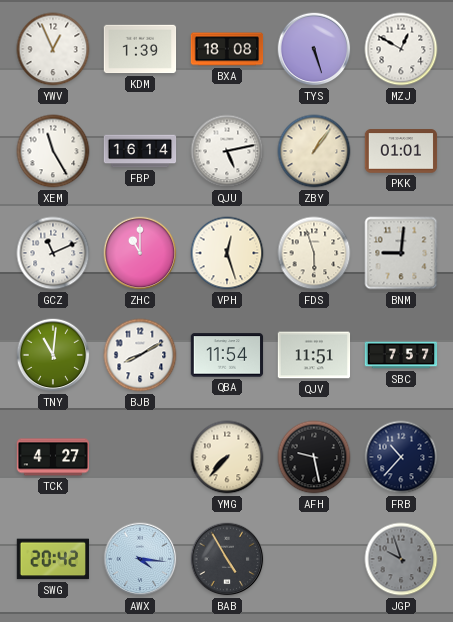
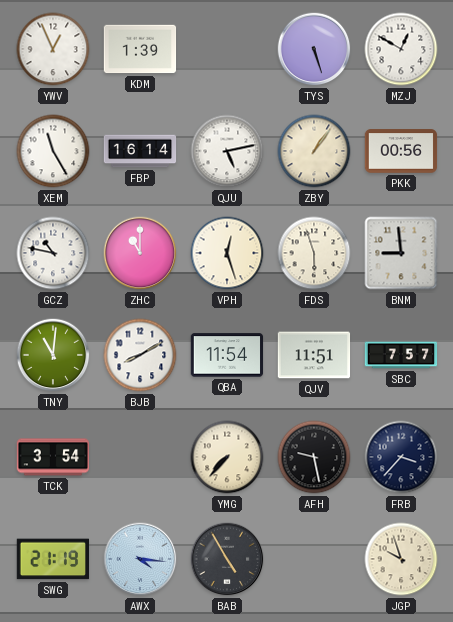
BXA: 18:08 -> none
PKK: 01:01 -> 00:56
GCZ: 11:11 -> 10:47
BNM: 9:01 -> 8:59
TCK: 4:27 -> 3:54
FRB: 10:37 -> 3:37
SWG: 20:42 -> 21:19
JGP dial: grey -> cream
